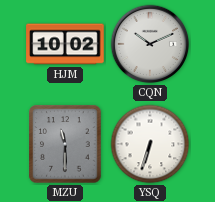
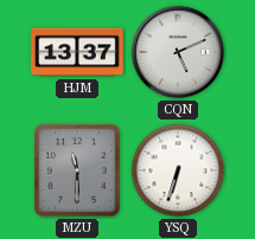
HJM: 10:02 -> 13:37
CQN: 10:11 -> 5:11
